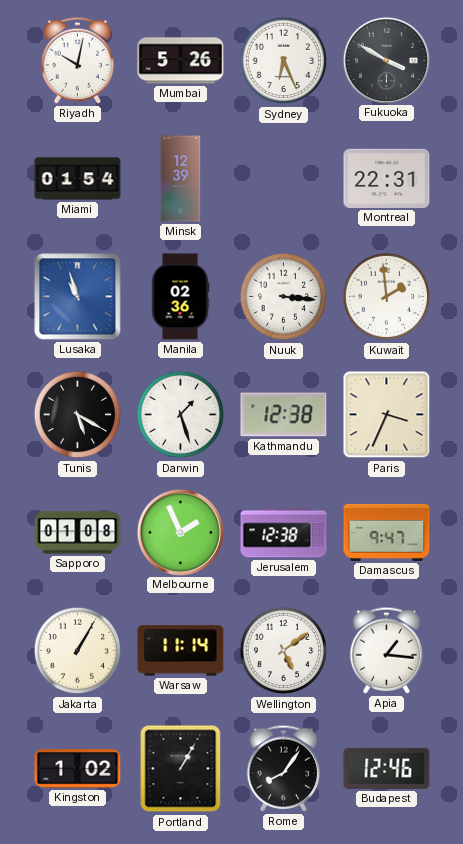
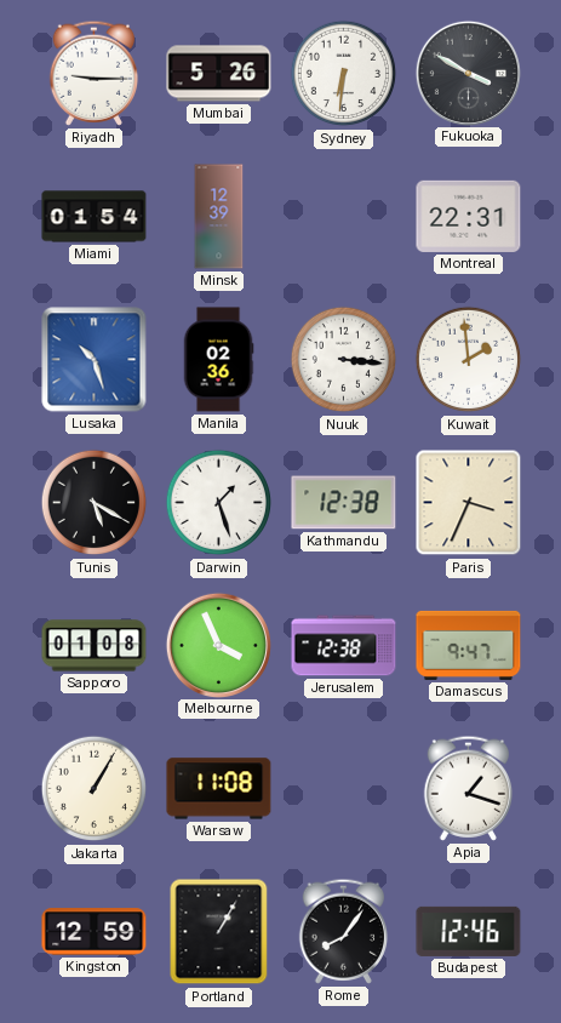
Riyadh: 10:02 -> 9:15
Sydney: 6:26 -> 6:31
Lusaka: 10:57 -> 10:27
Melbourne: 1:56 -> 3:56
Warsaw: 11:14 -> 11:08
Wellington: 5:09 -> none
Apia: 1:16 -> 1:18
Kingston: 1:02 -> 12:59
